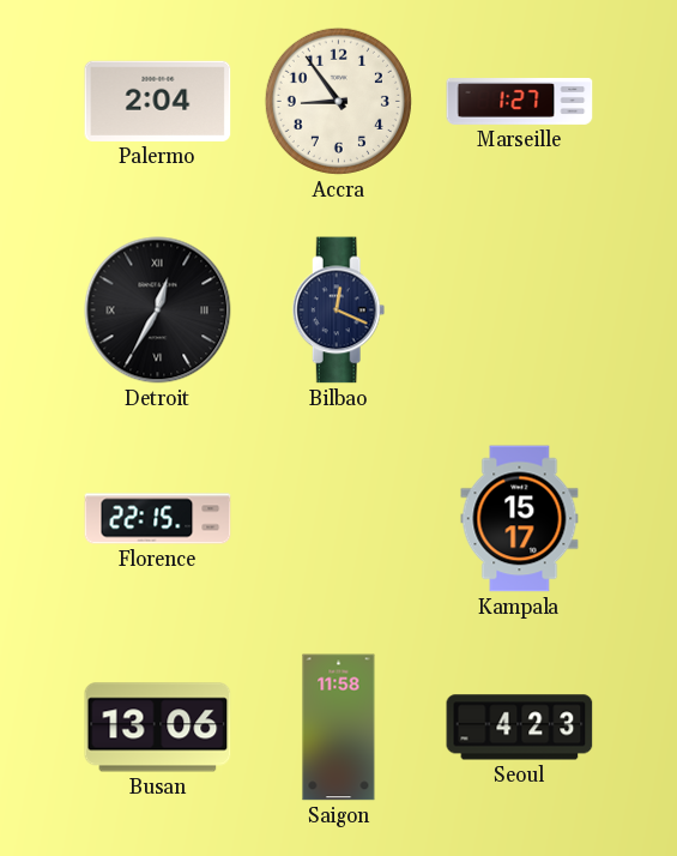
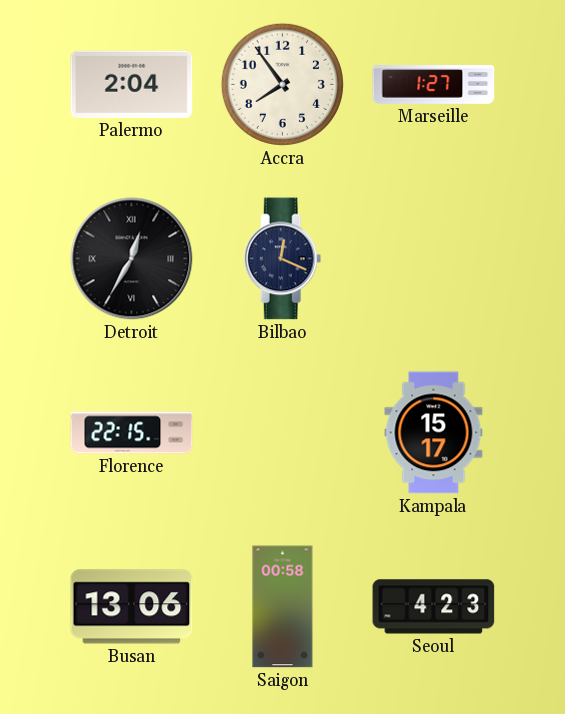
Accra: 8:54 -> 7:54
Saigon: 11:58 -> 00:58
